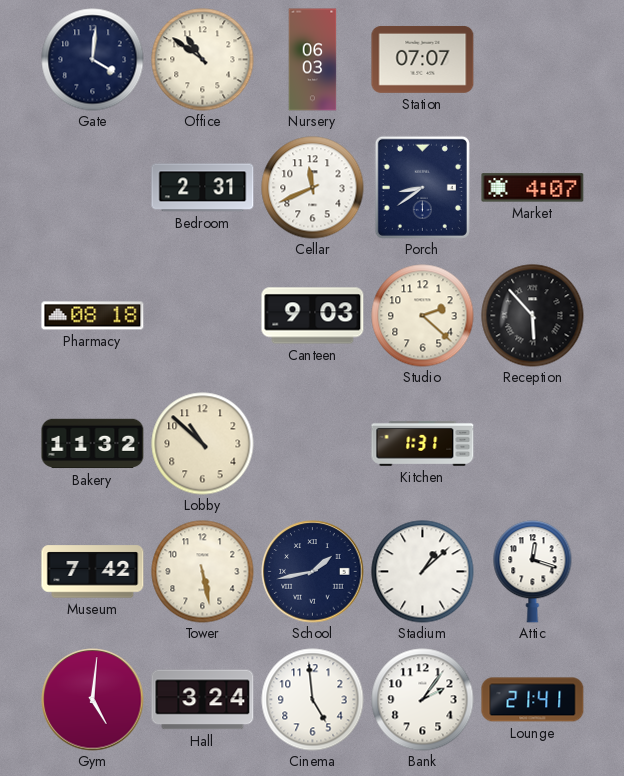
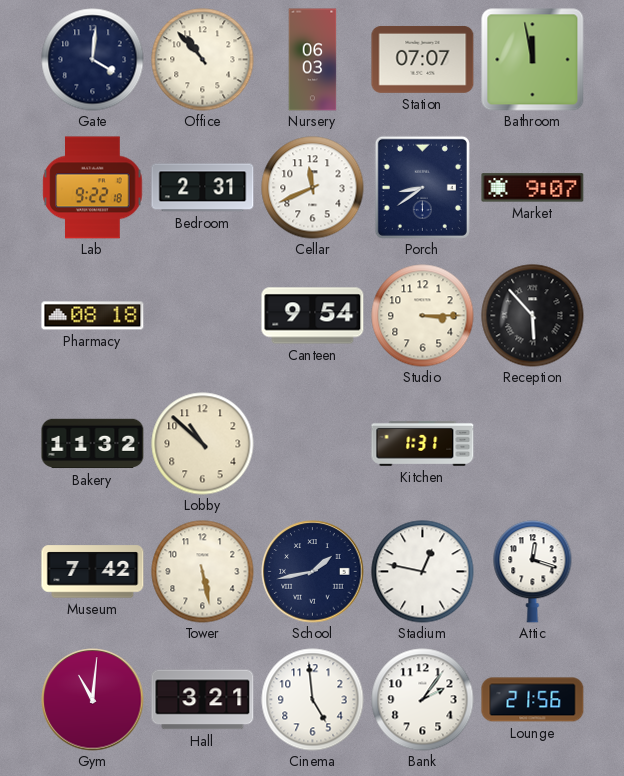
Office: 10:51 -> 10:53
Bathroom: none -> 11:58
Lab: none -> 9:22
Market: 4:07 -> 9:07
Canteen: 9:03 -> 9:54
Studio: 2:22 -> 3:15
Stadium: 1:08 -> 12:47
Gym: 5:01 -> 11:01
Hall: 3:24 -> 3:21
Lounge: 21:41 -> 21:56
